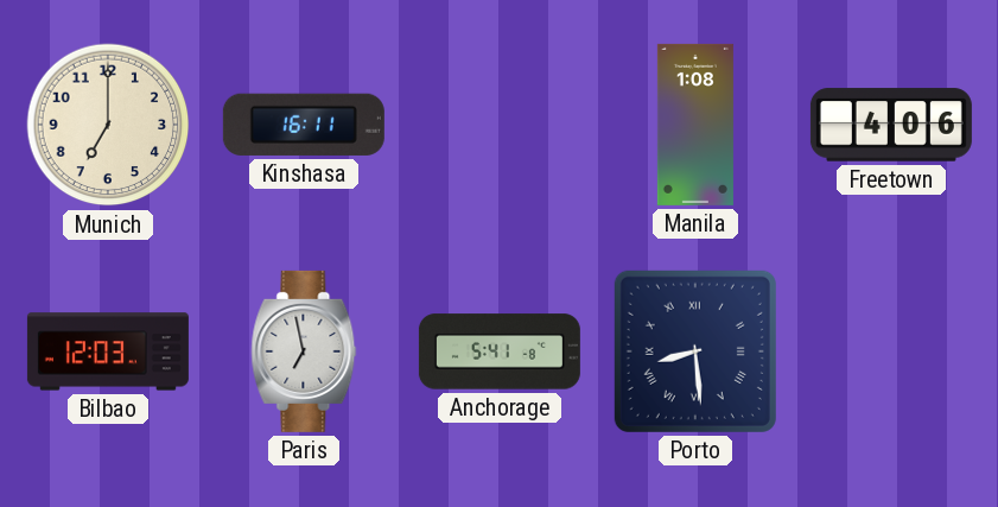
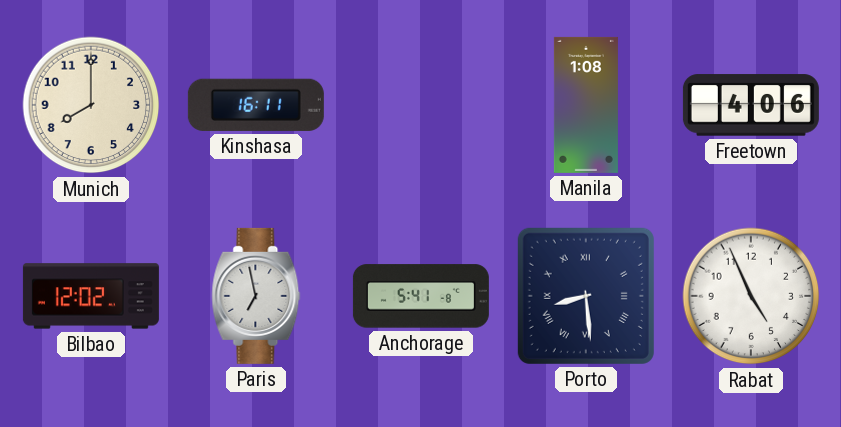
Munich: 7:00 -> 8:00
Bilbao: 12:03 -> 12:02
Rabat: none -> 4:56
